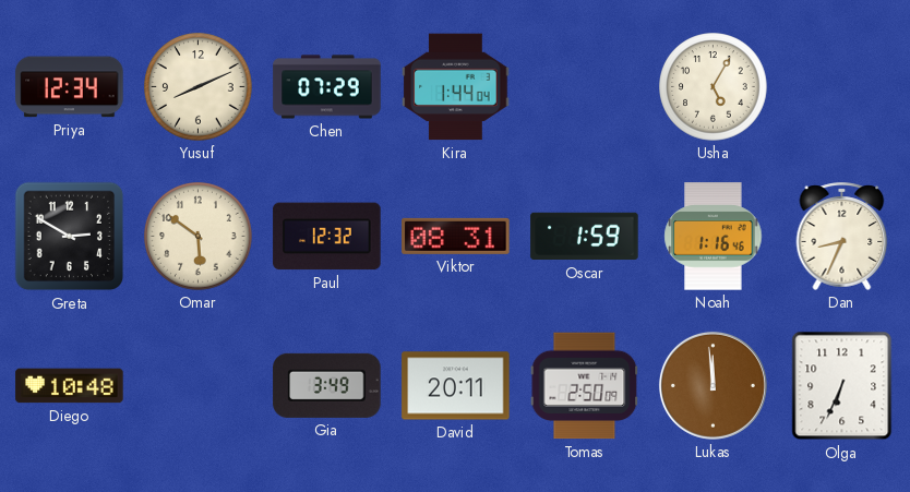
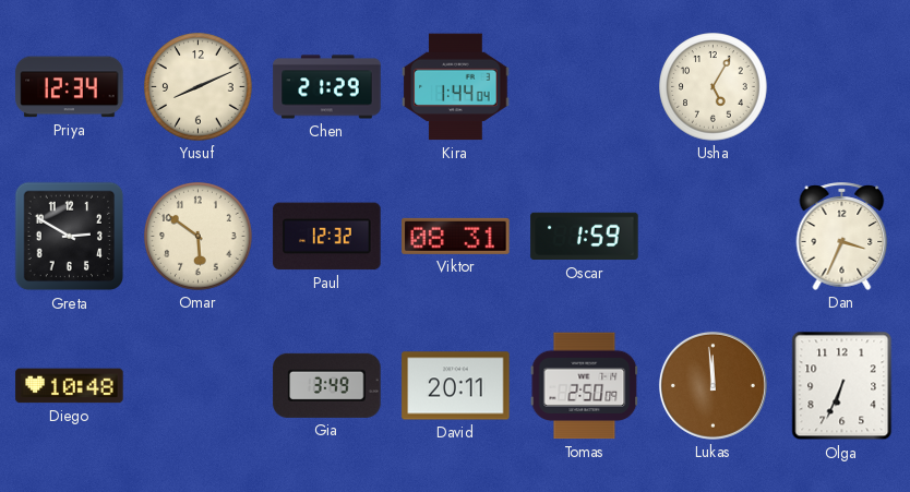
Chen: 07:29 -> 21:29
Noah: 1:16 -> none
Dan: 8:34 -> 3:34
